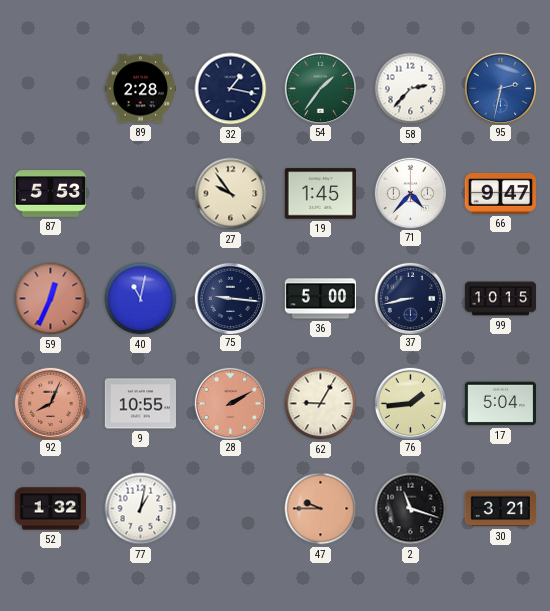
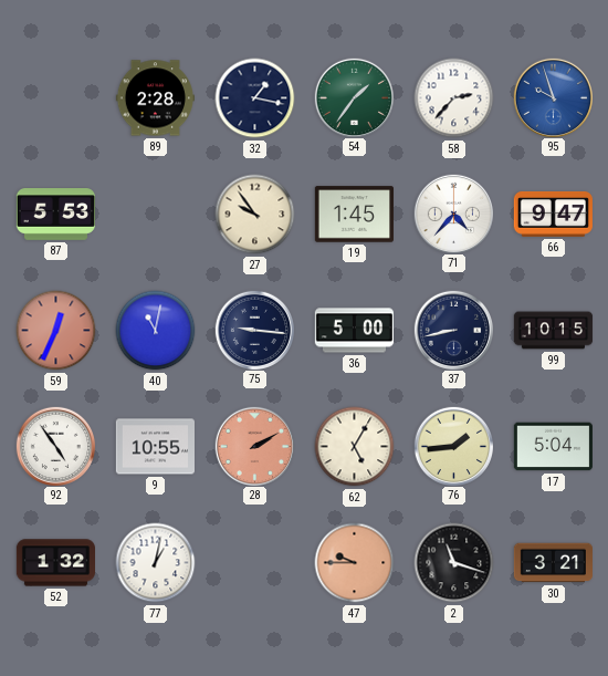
95: 2:32 -> 9:57
92: 8:04 -> 4:54
92 dial: salmon -> white
62: 9:05 -> 5:05
